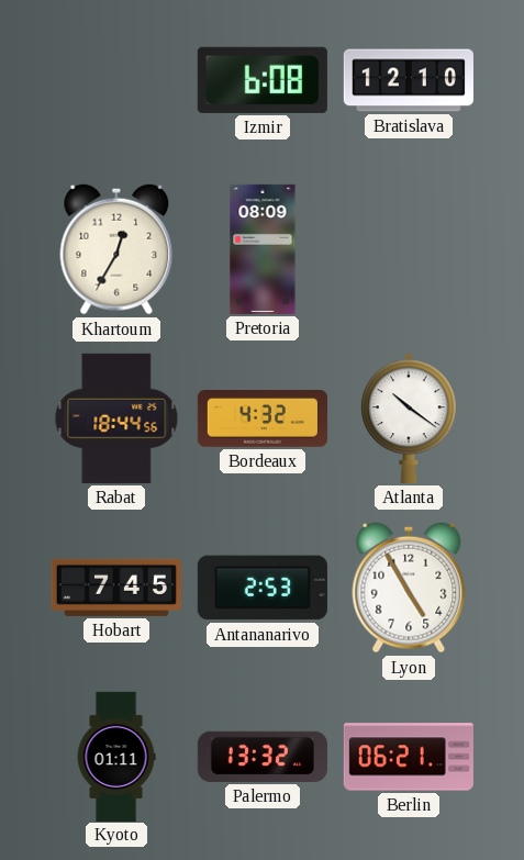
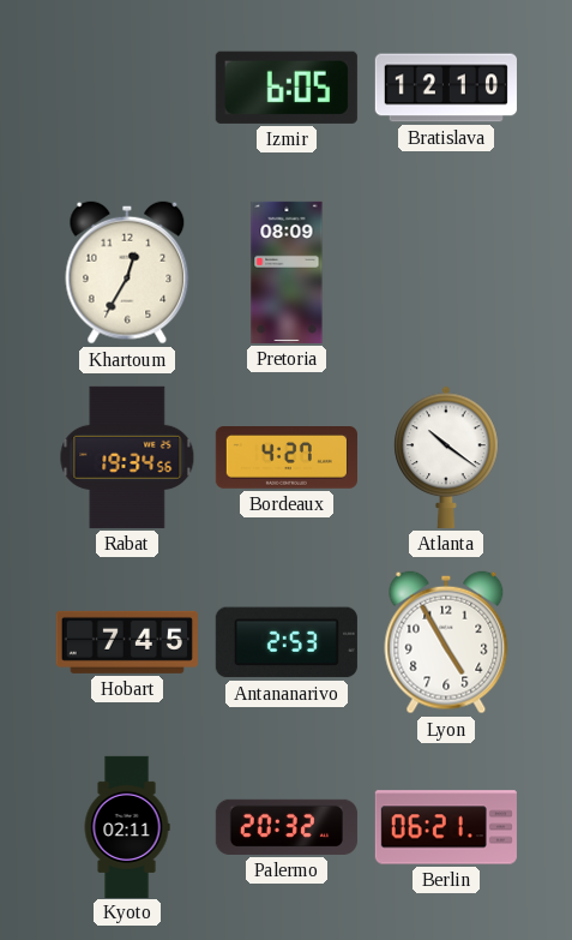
Izmir: 6:08 -> 6:05
Rabat: 18:44 -> 19:34
Bordeaux: 4:32 -> 4:27
Kyoto: 01:11 -> 02:11
Palermo: 13:32 -> 20:32
